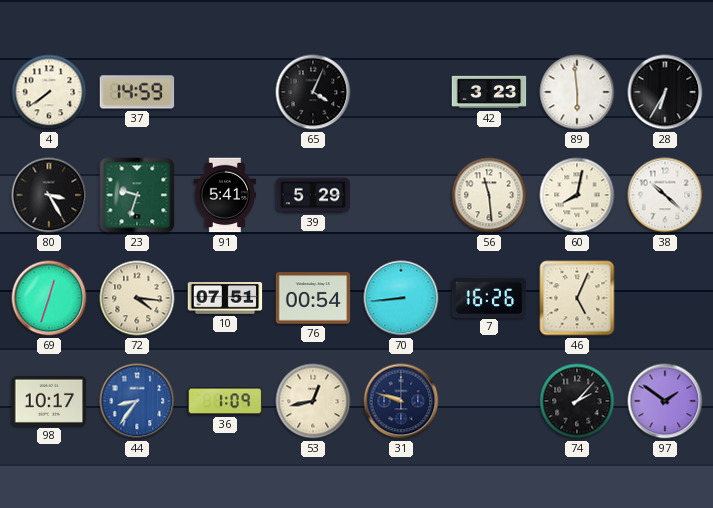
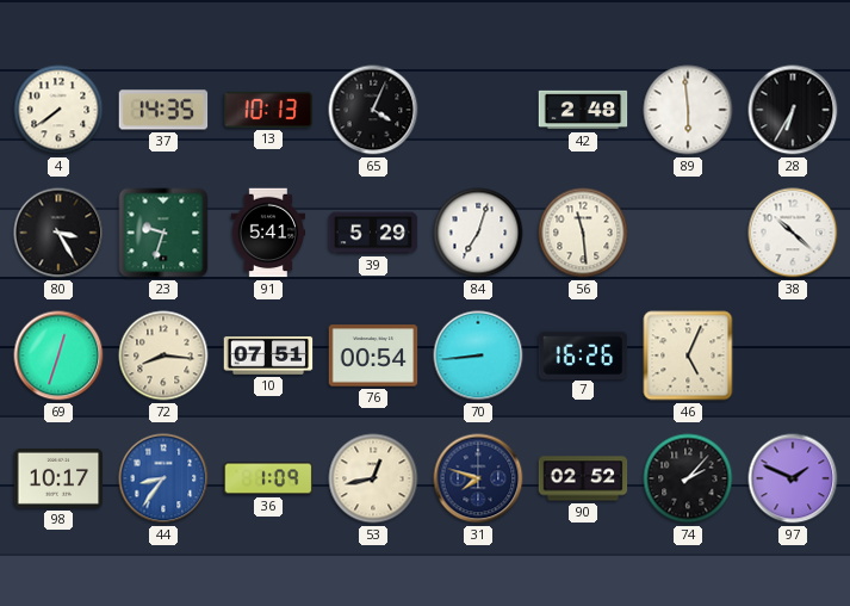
37: 14:59 -> 14:35
13: none -> 10:13
42: 3:23 -> 2:48
84: none -> 7:03
60: 8:02 -> none
72: 4:16 -> 8:16
31: 9:48 -> 7:48
90: none -> 02:52
97: 1:51 -> 1:49
